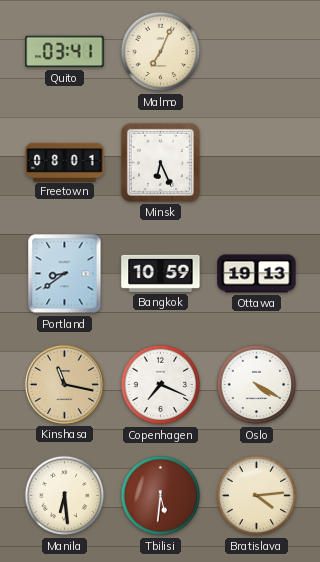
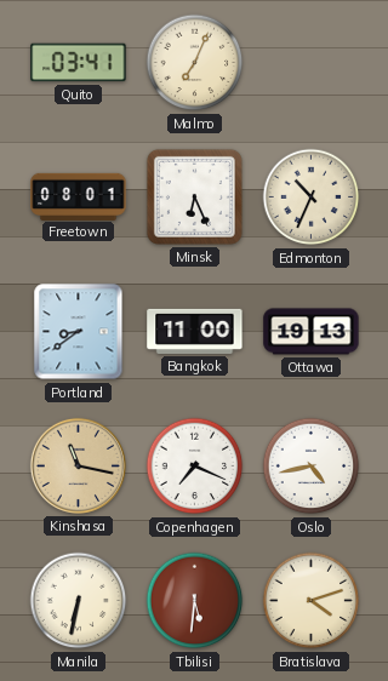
Edmonton: none -> 10:34
Bangkok: 10:59 -> 11:00
Oslo: 4:20 -> 4:43
Manila: 6:29 -> 6:32
Bratislava: 4:14 -> 4:12
